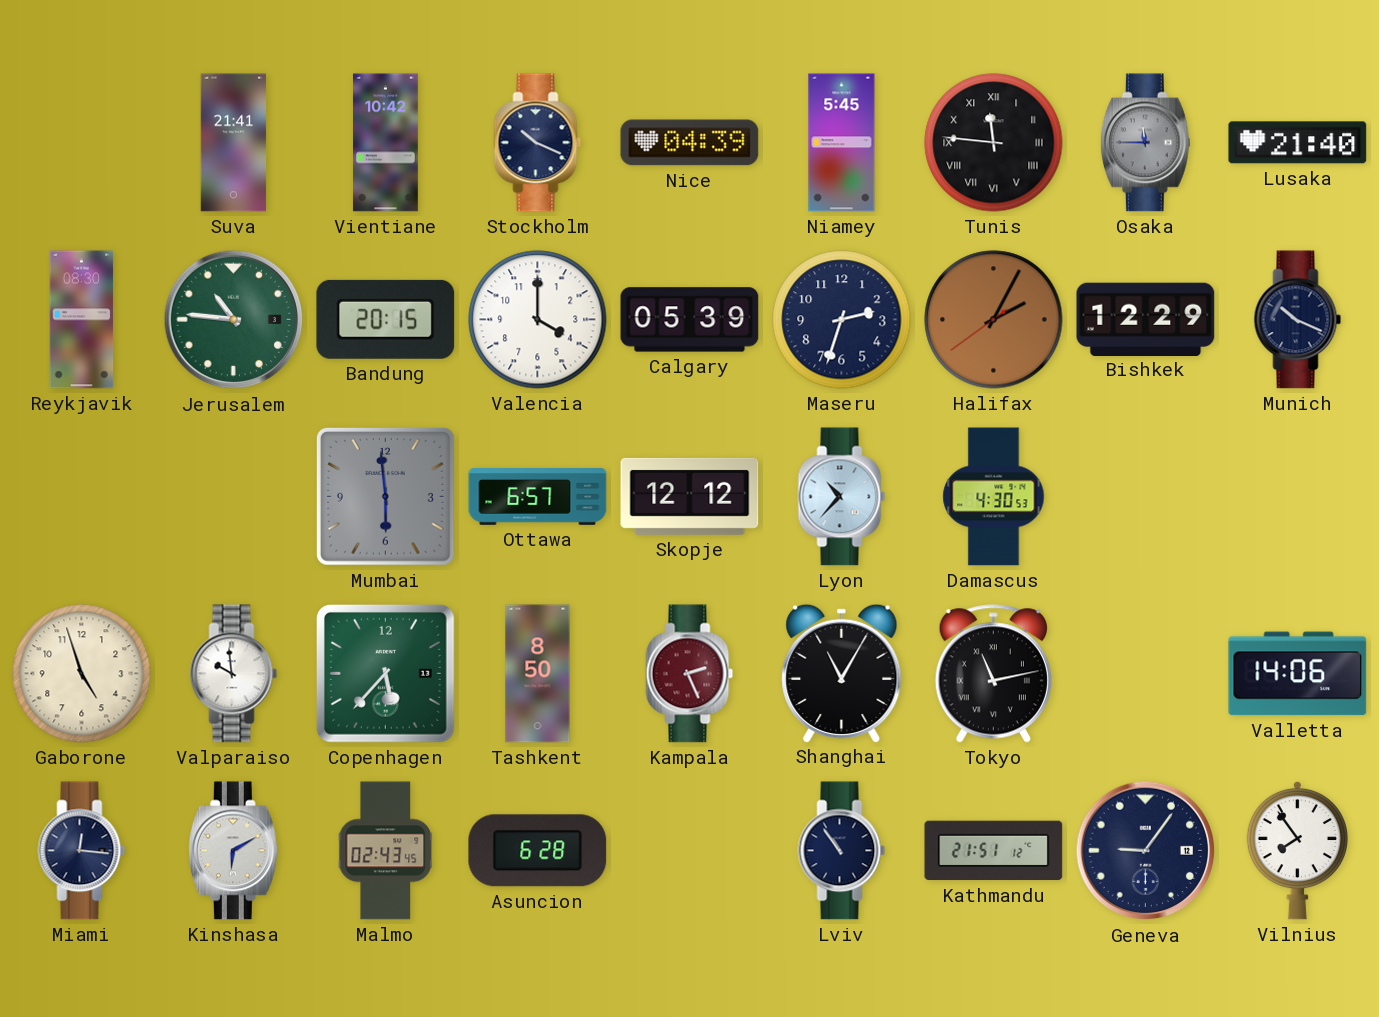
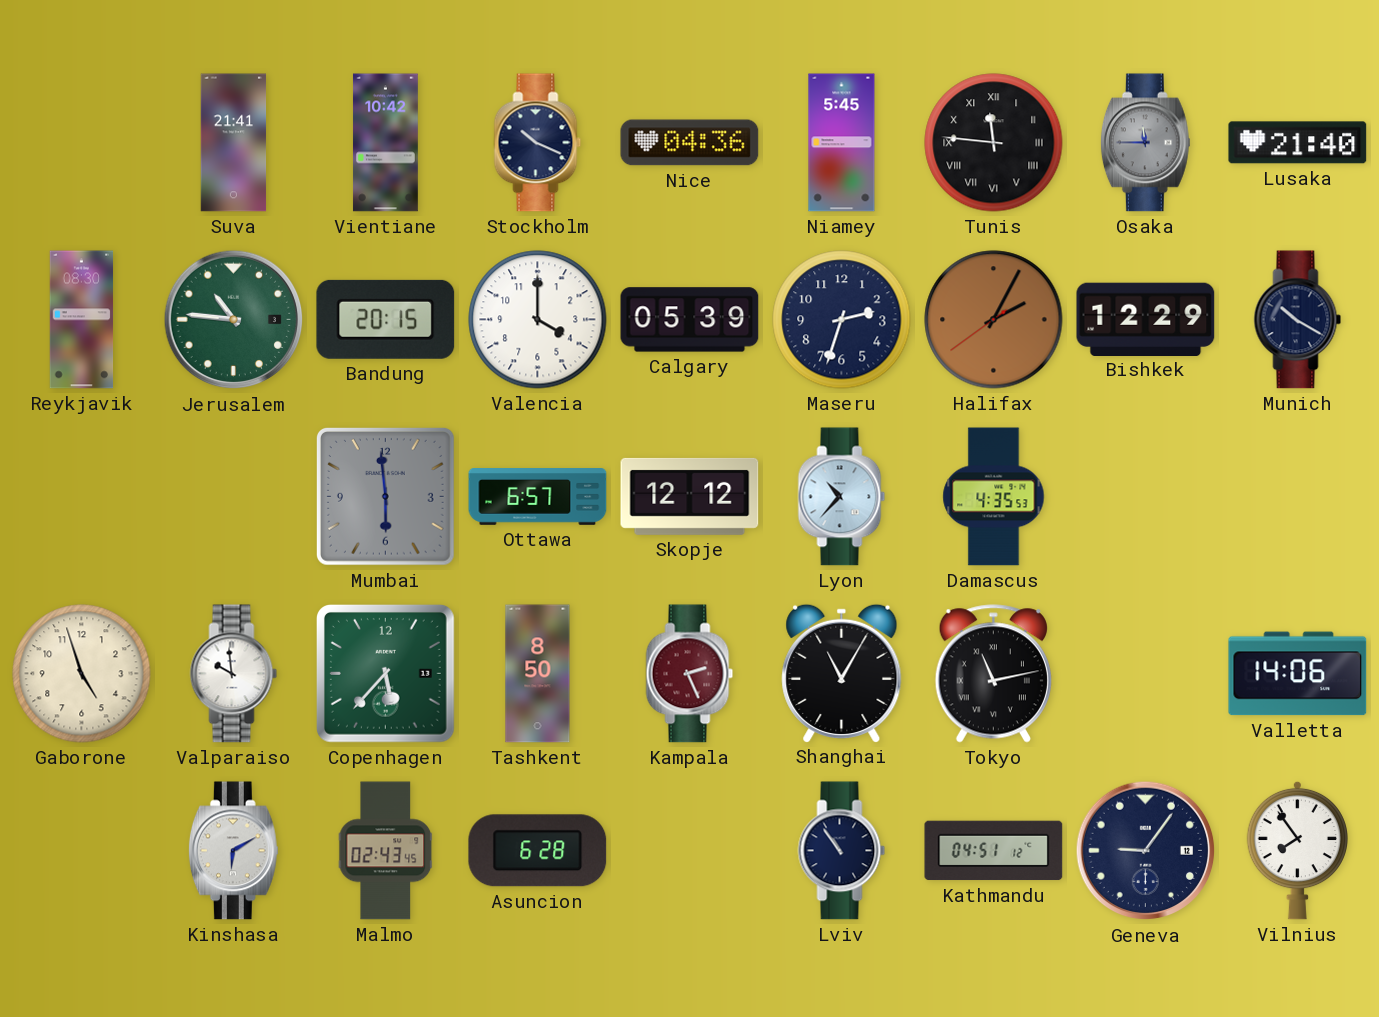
Nice: 04:39 -> 04:36
Munich: 10:19 -> 10:20
Damascus: 4:30 -> 4:35
Miami: 12:16 -> none
Kathmandu: 21:51 -> 04:51
